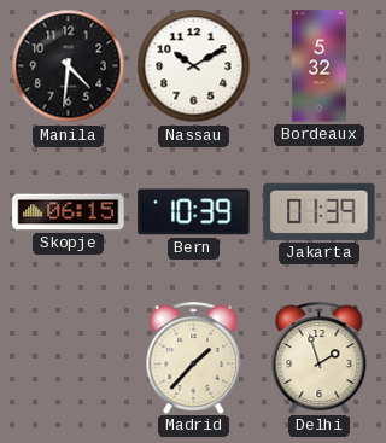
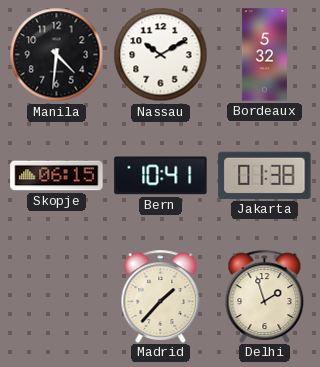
Bern: 10:39 -> 10:41
Jakarta: 01:39 -> 01:38
